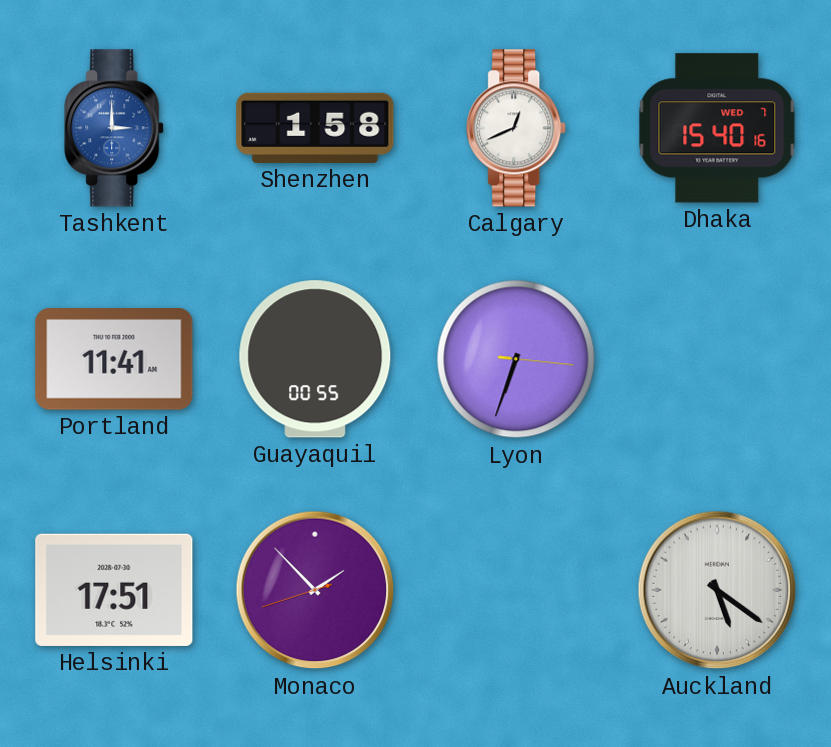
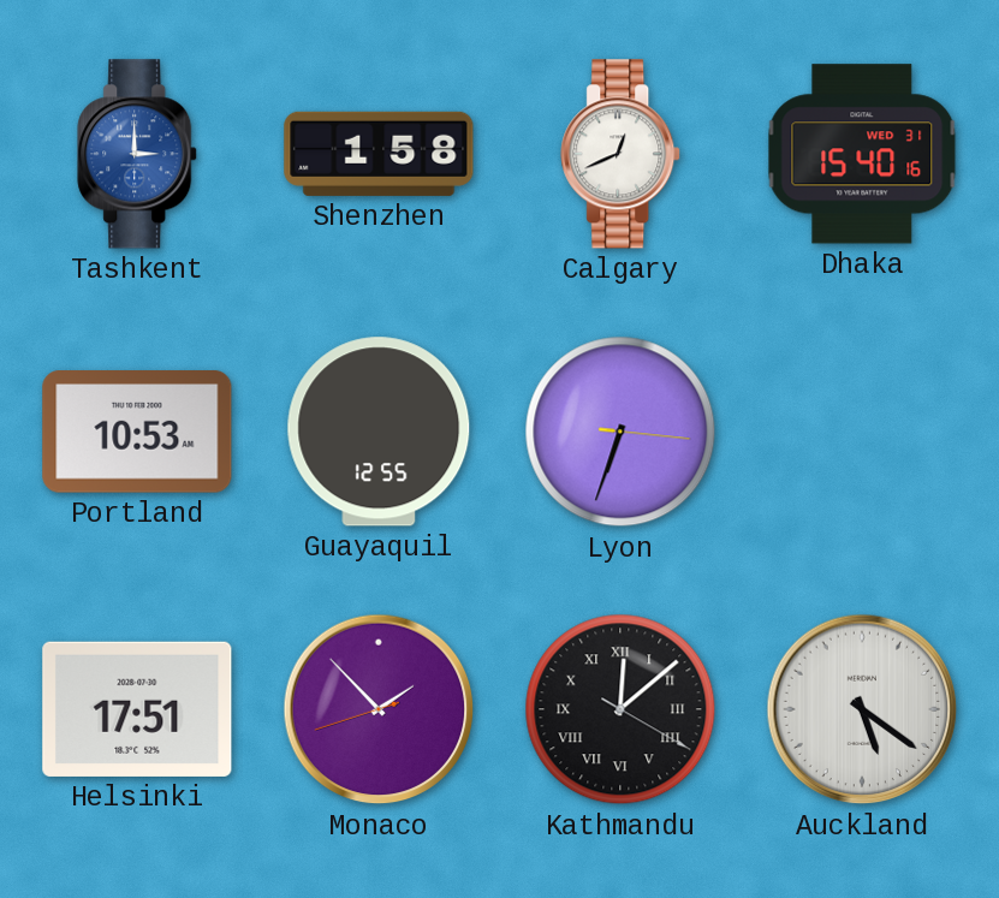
Dhaka date: WED 7 -> WED 31
Portland: 11:41 -> 10:53
Guayaquil: 00:55 -> 12:55
Kathmandu: none -> 12:08
